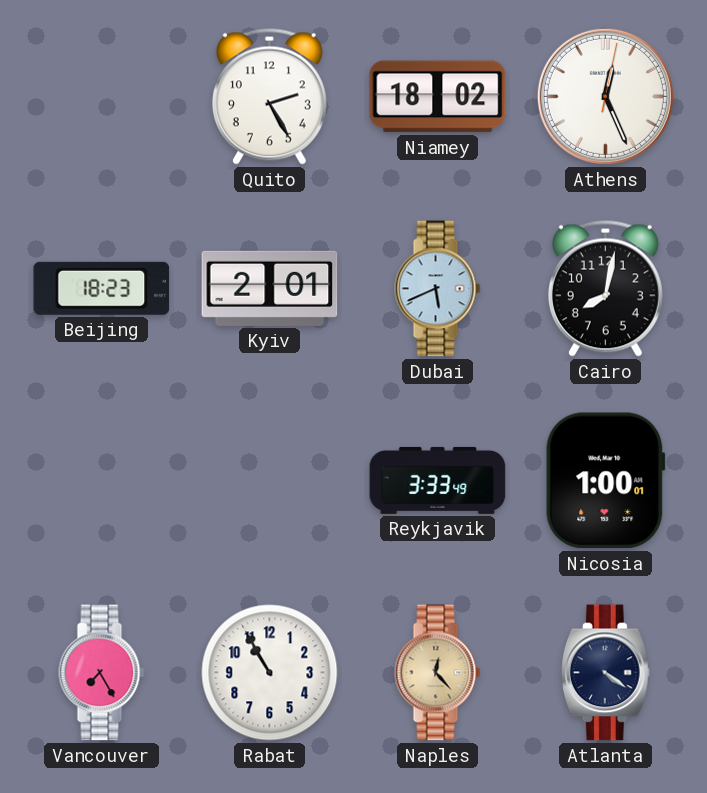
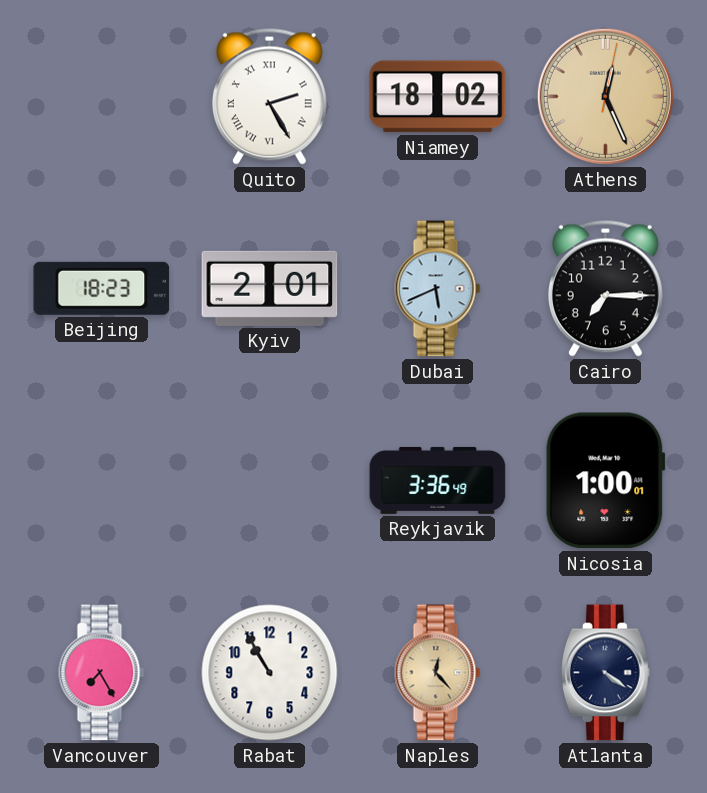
Quito numerals: Arabic -> Roman
Athens dial: white -> champagne
Cairo: 8:02 -> 7:15
Reykjavik: 3:33 -> 3:36
